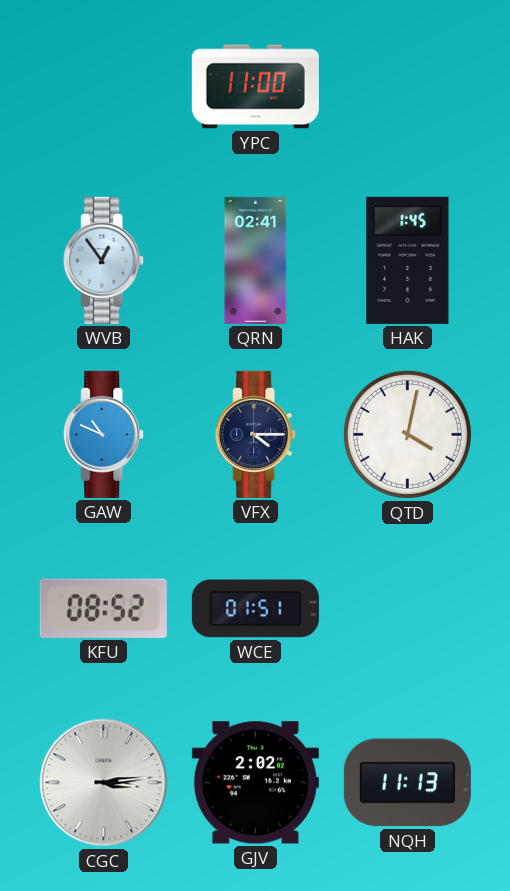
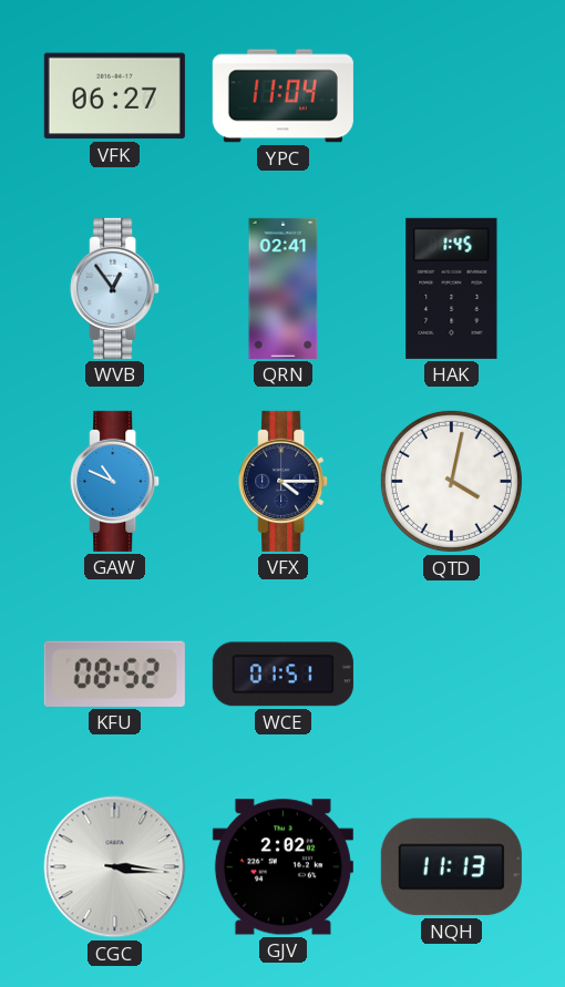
VFK: none -> 06:27
YPC: 11:00 -> 11:04
CGC: 3:14 -> 3:16
